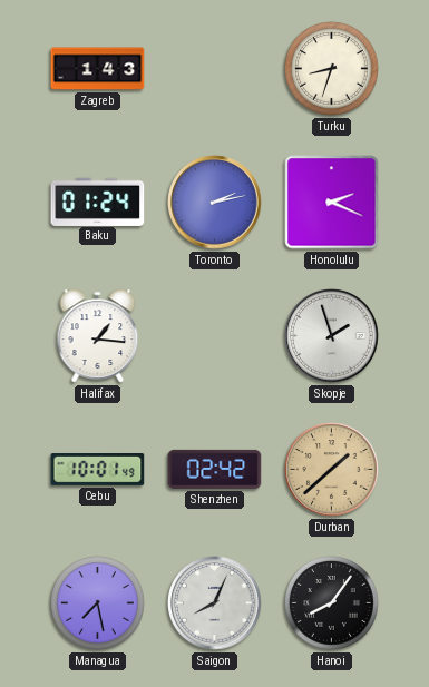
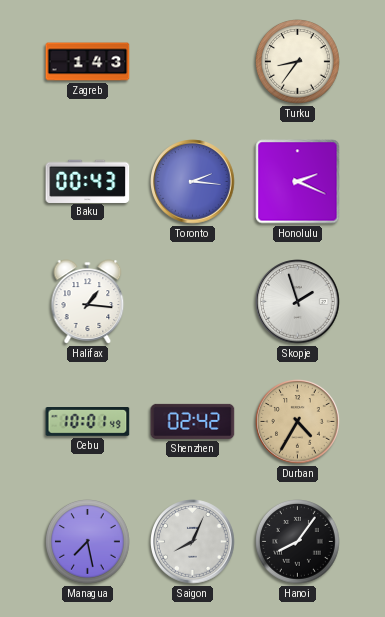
Turku: 8:33 -> 8:36
Baku: 01:24 -> 00:43
Toronto: 2:13 -> 2:16
Durban: 1:38 -> 4:35
